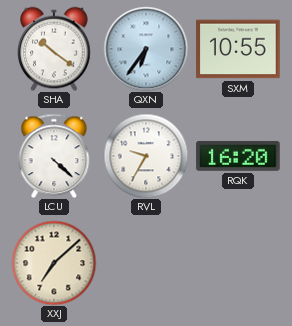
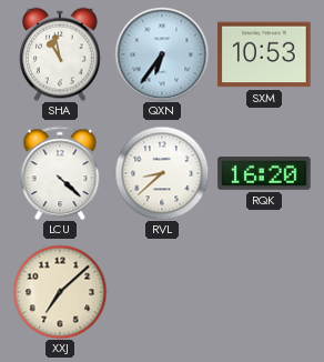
SHA: 10:21 -> 10:58
SXM: 10:55 -> 10:53
RVL: 9:35 -> 8:38
